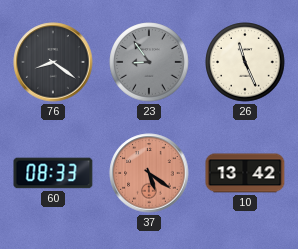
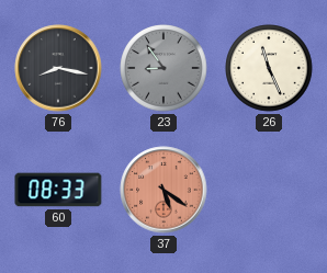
76: 8:21 -> 8:17
10: 13:42 -> none
